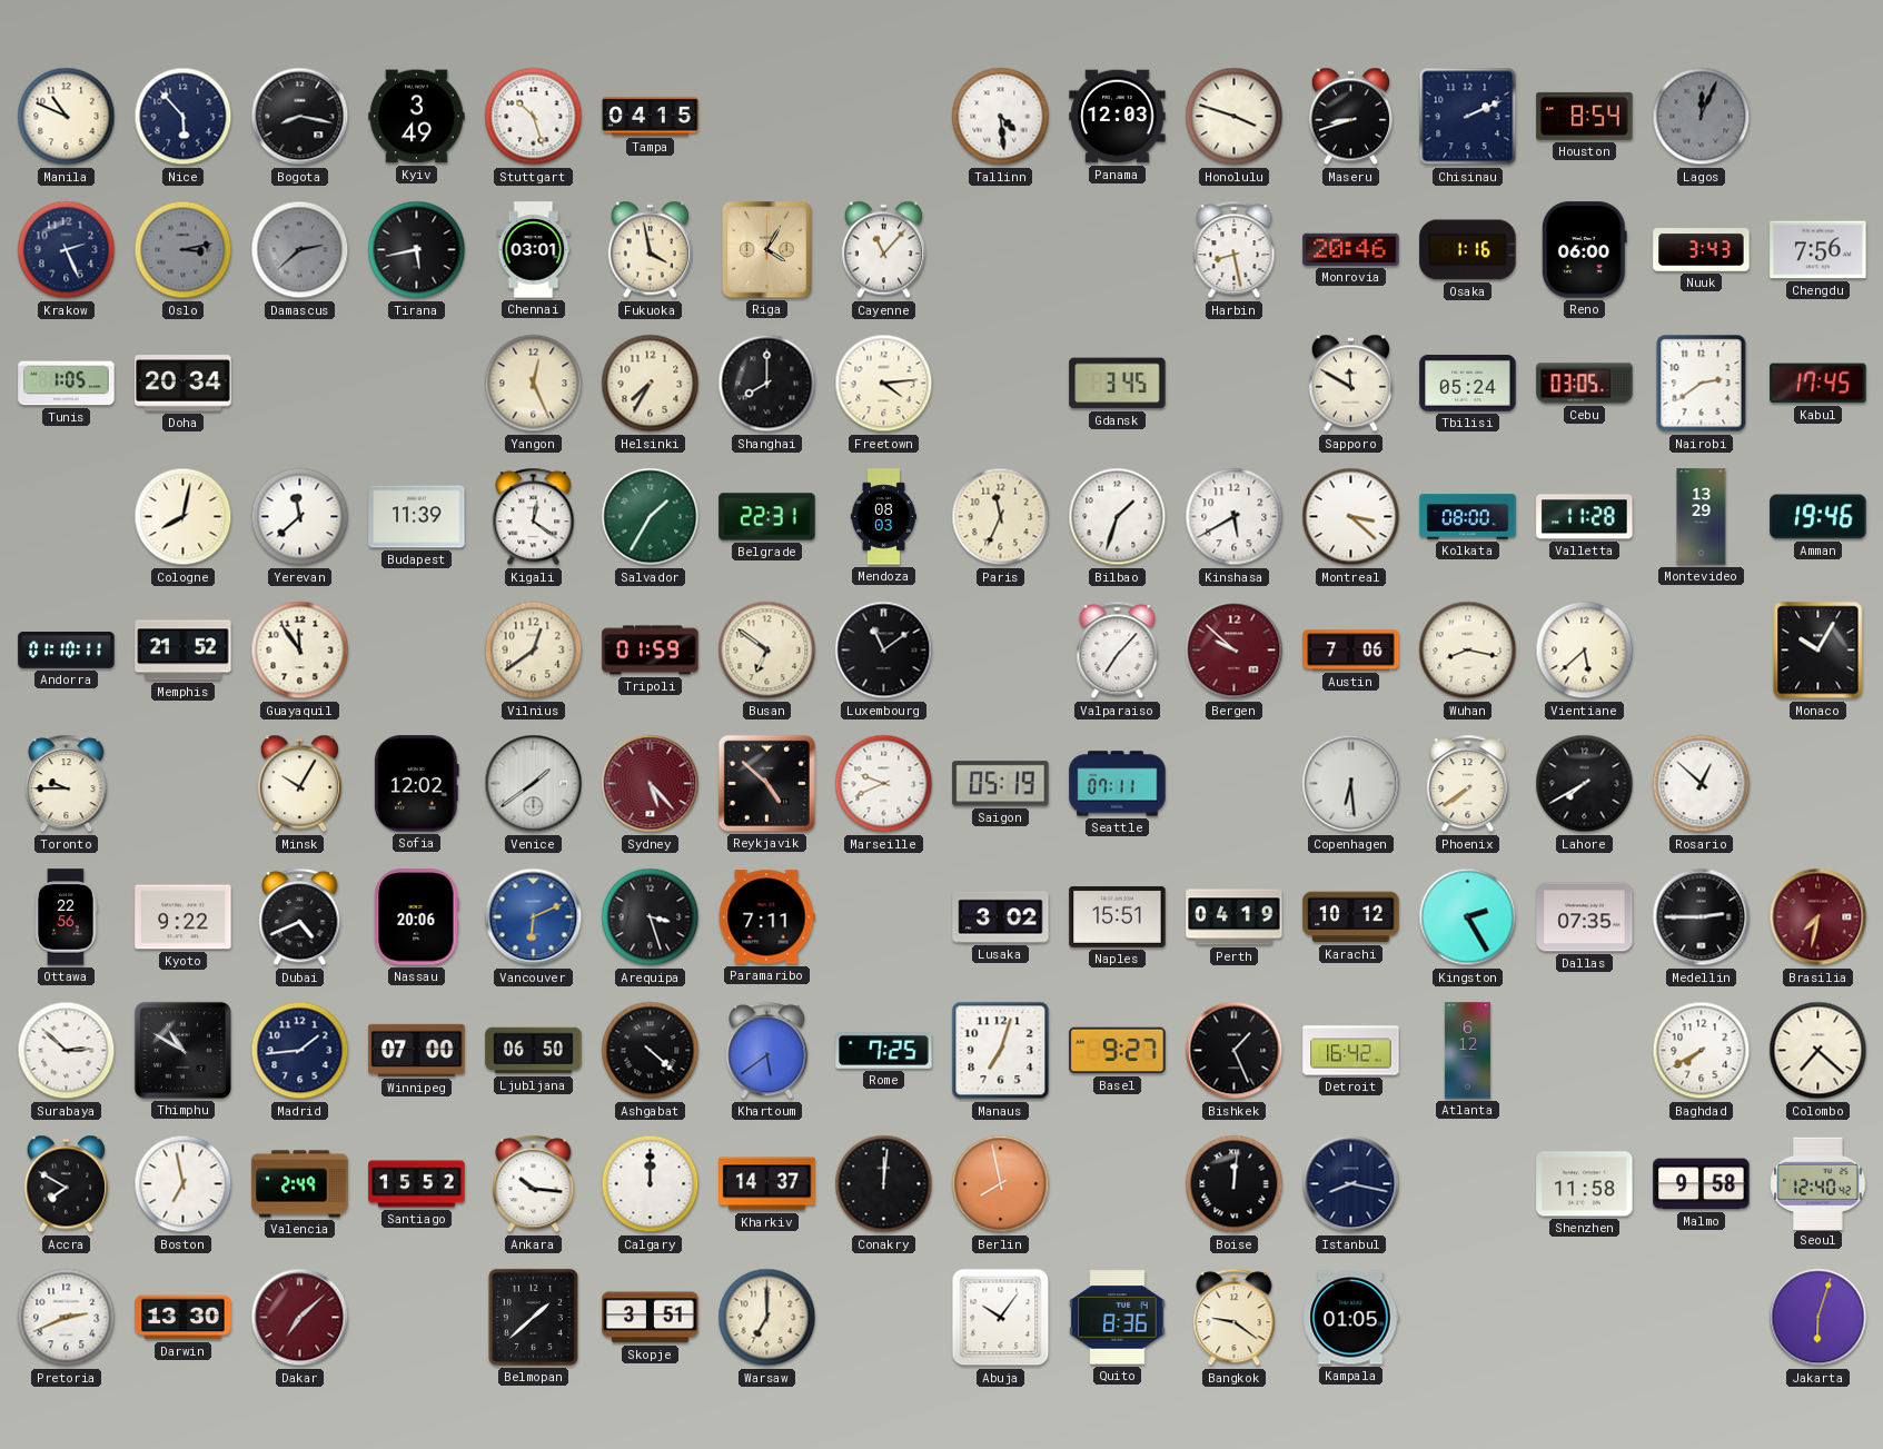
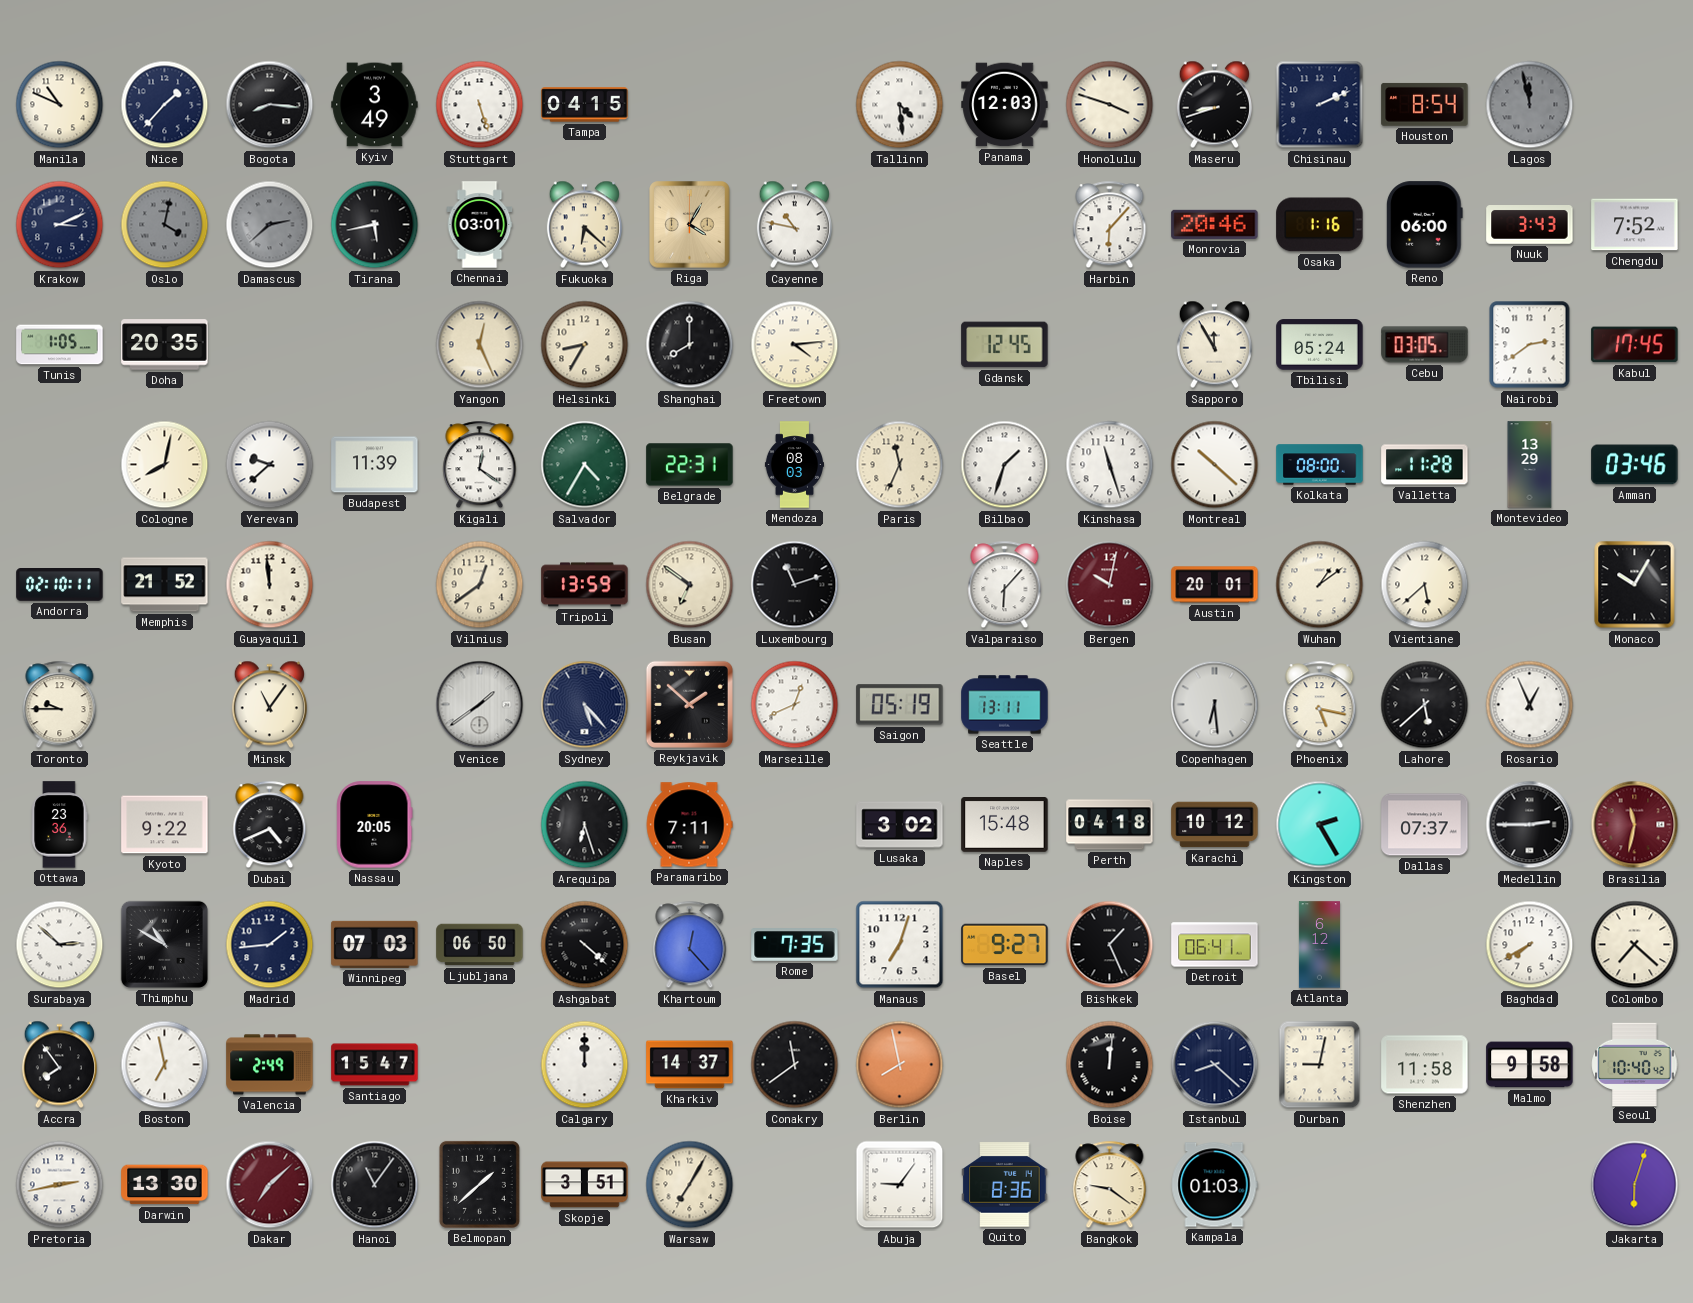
Nice: 5:53 -> 1:37
Bogota: 8:17 -> 8:16
Stuttgart: 10:27 -> 5:27
Lagos: 12:04 -> 11:58
Krakow: 2:26 -> 3:11
Oslo: 3:13 -> 4:02
Fukuoka: 3:58 -> 6:22
Cayenne: 11:07 -> 10:47
Harbin: 8:28 -> 6:07
Chengdu: 7:56 -> 7:52
Doha: 20:34 -> 20:35
Helsinki: 7:35 -> 8:35
Gdansk: 3:45 -> 12:45
Sapporo: 11:50 -> 11:55
Yerevan: 11:38 -> 9:38
Salvador: 1:35 -> 4:35
Kinshasa: 5:40 -> 11:27
Montreal: 3:22 -> 10:22
Amman: 19:46 -> 03:46
Andorra: 01:10 -> 02:10
Guayaquil: 11:54 -> 11:59
Tripoli: 01:59 -> 13:59
Luxembourg: 11:09 -> 11:12
Valparaiso: 7:07 -> 6:07
Bergen: 9:52 -> 10:02
Austin: 7:06 -> 20:01
Wuhan: 8:17 -> 1:09
Minsk: 10:05 -> 11:06
Sofia: 12:02 -> none
Sydney dial: burgundy -> navy
Reykjavik: 4:52 -> 1:52
Marseille: 9:41 -> 12:41
Seattle: 07:11 -> 13:11
Phoenix: 7:39 -> 5:17
Lahore: 7:40 -> 5:38
Rosario: 12:52 -> 12:56
Ottawa: 22:56 -> 23:36
Nassau: 20:06 -> 20:05
Vancouver: 6:11 -> none
Arequipa: 3:27 -> 6:27
Naples: 15:51 -> 15:48
Perth: 04:19 -> 04:18
Dallas: 07:35 -> 07:37
Brasilia: 7:32 -> 11:32
Winnipeg: 07:00 -> 07:03
Khartoum: 5:39 -> 12:23
Rome: 7:25 -> 7:35
Detroit: 16:42 -> 06:41
Accra: 7:50 -> 7:54
Santiago: 15:52 -> 15:47
Ankara: 10:16 -> none
Conakry: 12:01 -> 11:39
Istanbul: 8:17 -> 8:22
Durban: none -> 9:02
Seoul: 12:40 -> 10:40
Pretoria: 2:41 -> 2:43
Hanoi: none -> 11:06
Warsaw: 7:00 -> 7:05
Abuja: 10:06 -> 9:06
Kampala: 01:05 -> 01:03
